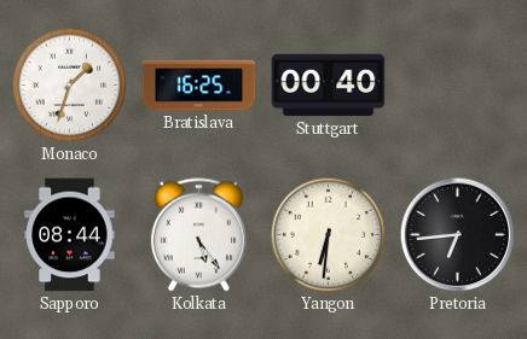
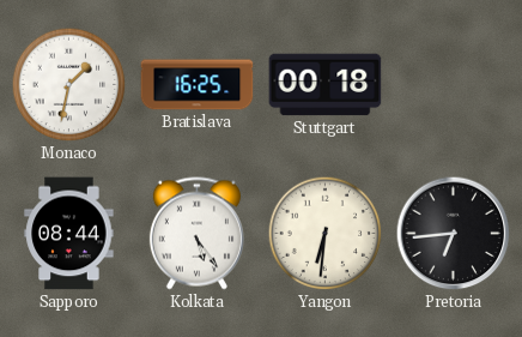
Monaco: 1:33 -> 1:32
Stuttgart: 00:40 -> 00:18
